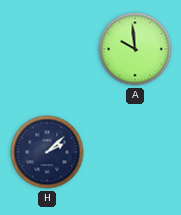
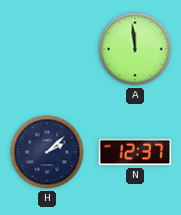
A: 9:59 -> 11:59
N: none -> 12:37
